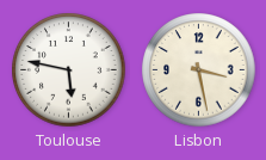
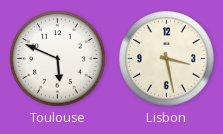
Toulouse: 5:47 -> 5:49
